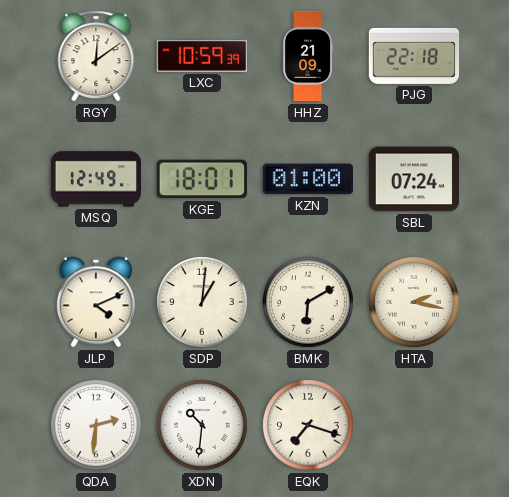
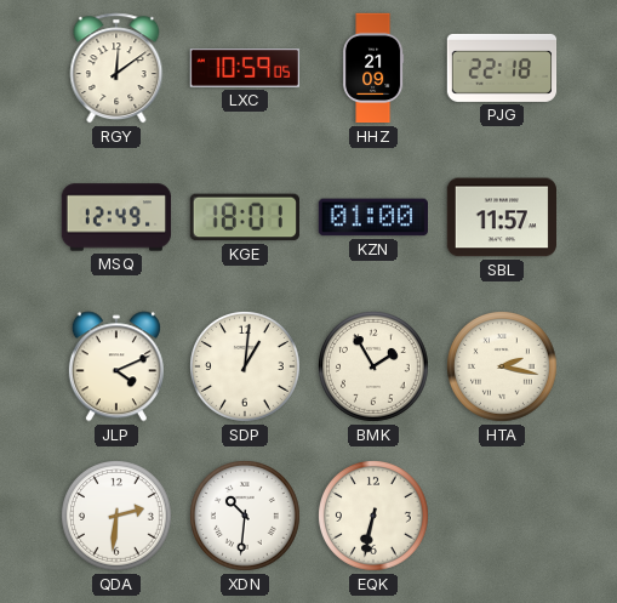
LXC: 10:59:39 -> 10:59:05
SBL: 07:24 -> 11:57
BMK: 6:10 -> 1:55
EQK: 7:18 -> 6:32
